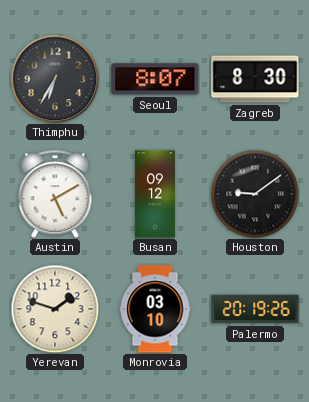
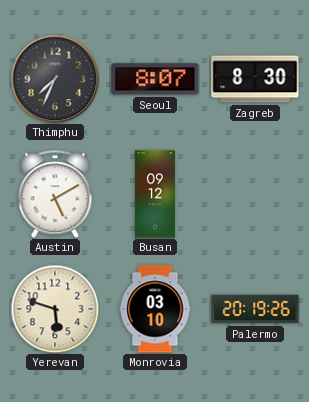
Thimphu: 6:35 -> 7:34
Houston: 9:09 -> none
Yerevan: 1:48 -> 5:48
